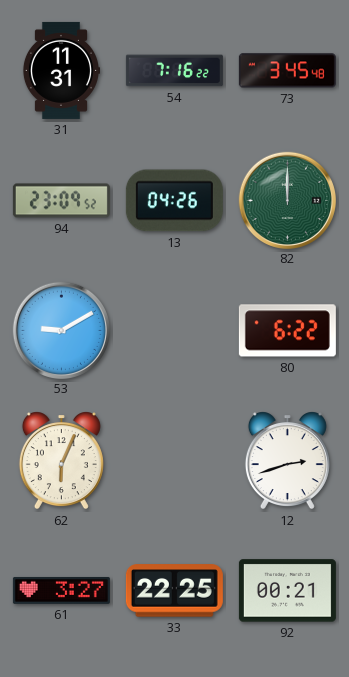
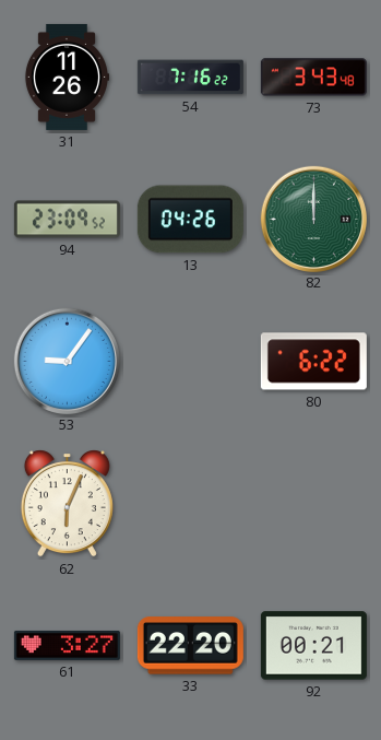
31: 11:31 -> 11:26
73: 3:45 -> 3:43
53: 9:10 -> 9:06
12: 2:42 -> none
33: 22:25 -> 22:20
